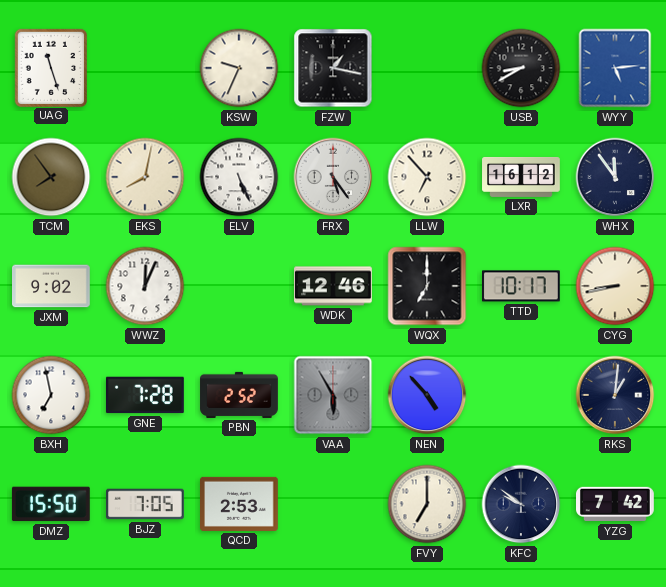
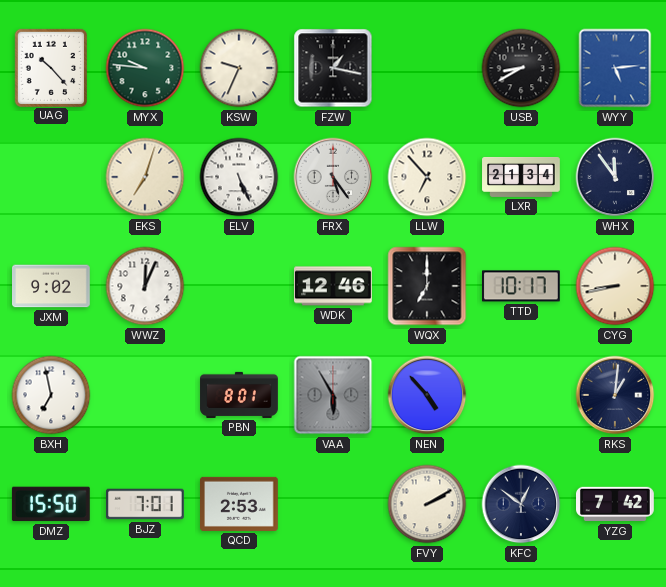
UAG: 11:27 -> 10:23
MYX: none -> 9:46
TCM: 7:54 -> none
EKS: 8:02 -> 7:03
LXR: 16:12 -> 21:34
GNE: 7:28 -> none
PBN: 2:52 -> 8:01
BJZ: 7:05 -> 7:01
FVY: 7:00 -> 2:10
KFC: 9:51 -> 12:51
